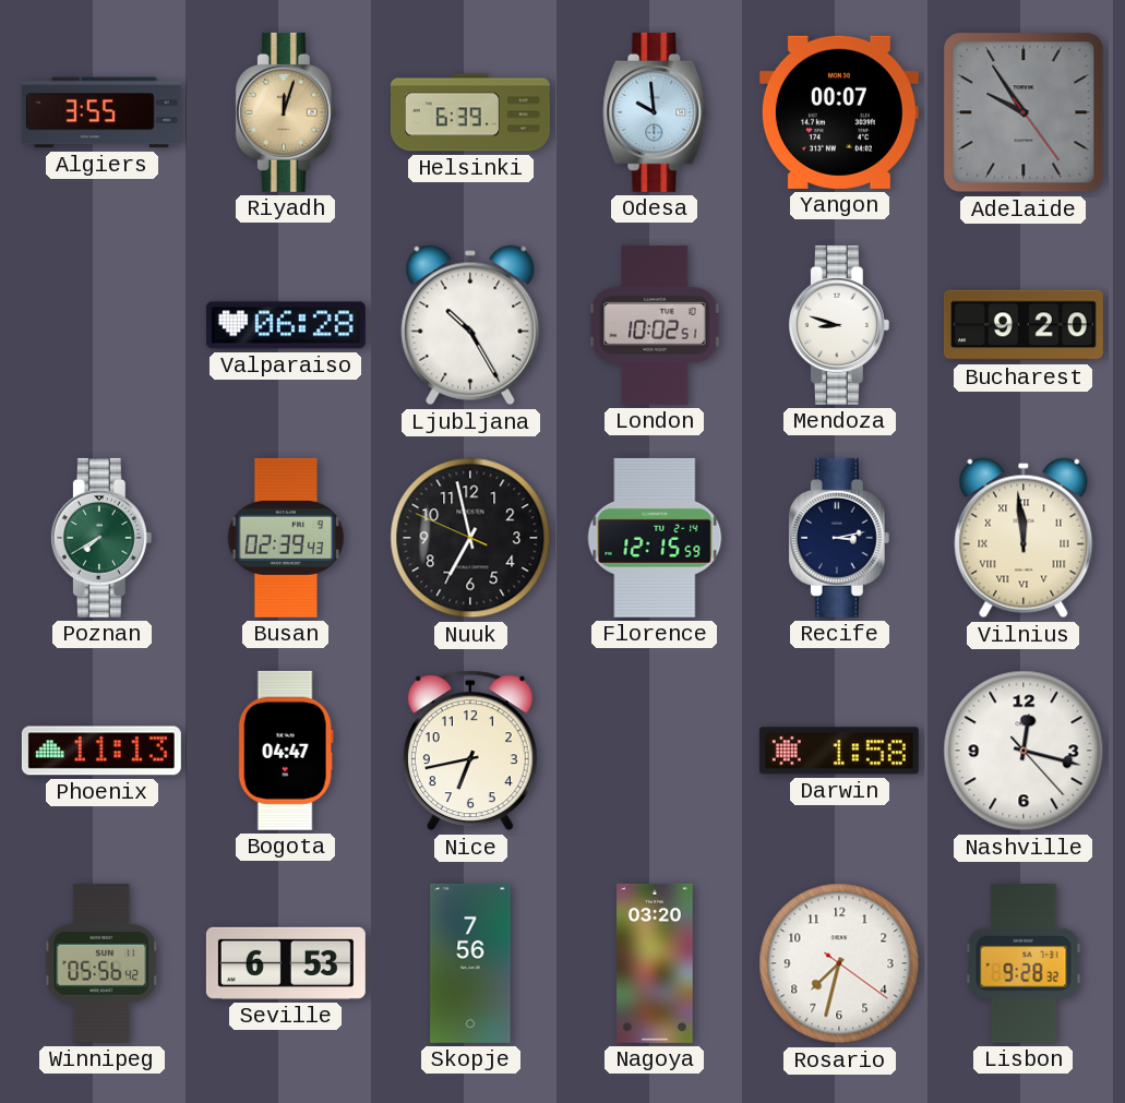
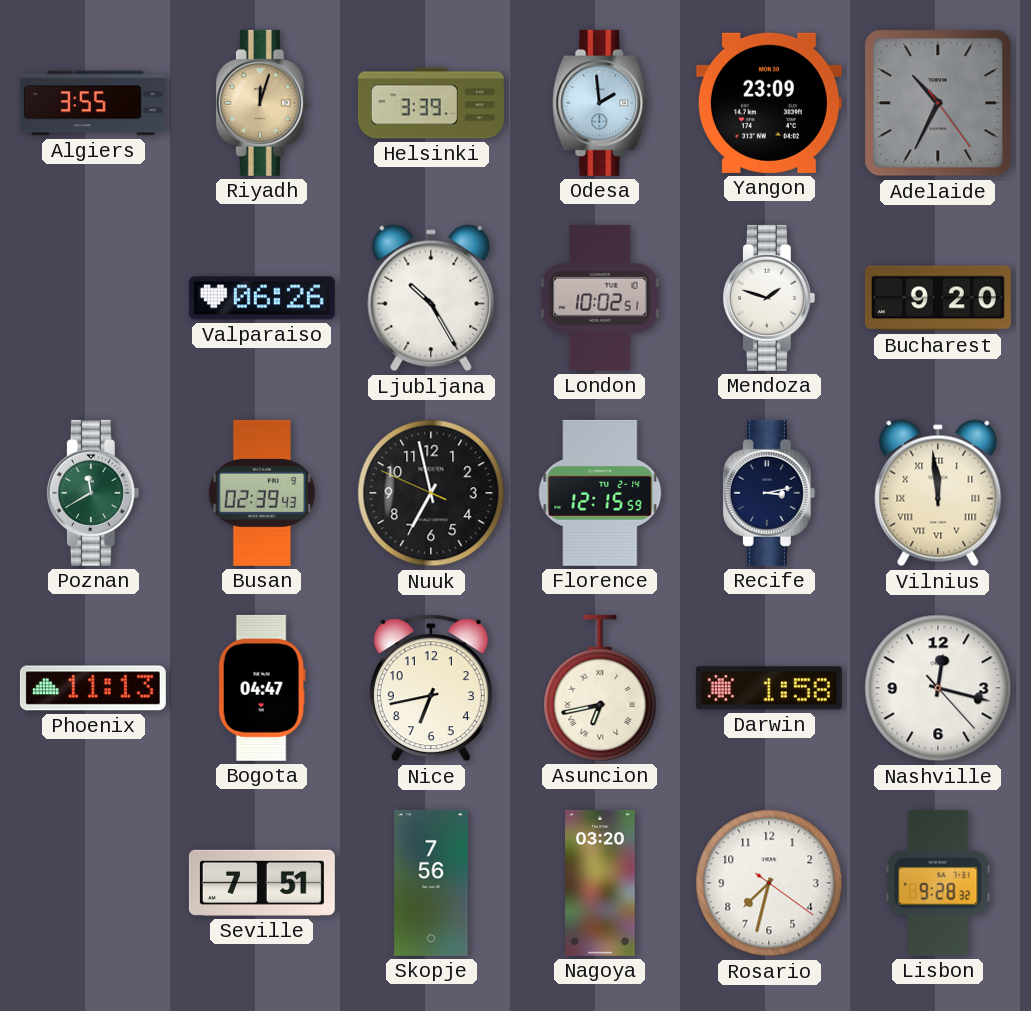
Helsinki: 6:39 -> 3:39
Odesa: 9:59 -> 1:59
Yangon: 00:07 -> 23:09
Adelaide: 9:54 -> 10:34
Valparaiso: 06:28 -> 06:26
Mendoza: 8:48 -> 1:48
Poznan: 7:40 -> 11:40
Asuncion: none -> 6:43
Winnipeg: 05:56 -> none
Seville: 6:53 -> 7:51
